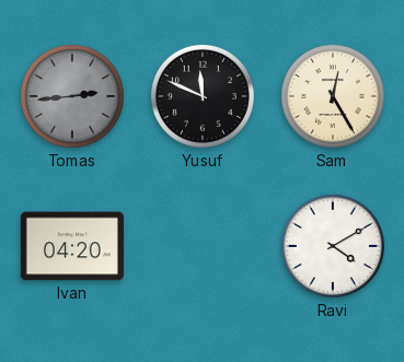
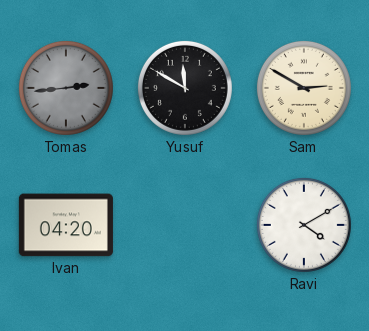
Yusuf: 11:49 -> 11:50
Sam: 12:25 -> 2:50
